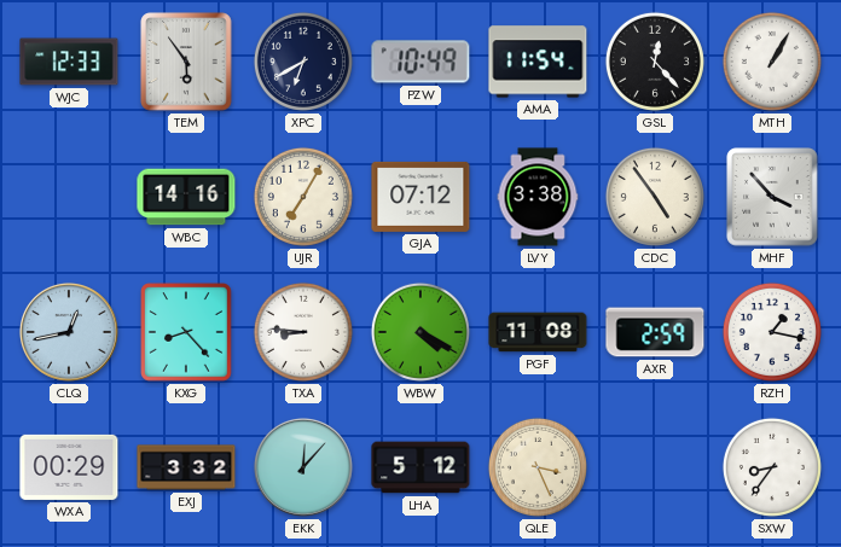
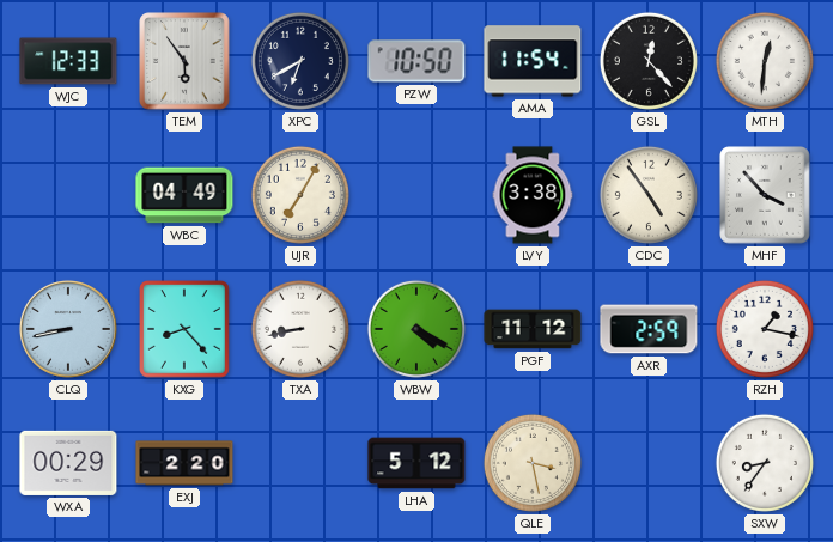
PZW: 10:49 -> 10:50
MTH: 1:05 -> 12:31
WBC: 14:16 -> 04:49
GJA: 07:12 -> none
CLQ: 12:43 -> 8:43
TXA: 8:46 -> 8:43
PGF: 11:08 -> 11:12
EXJ: 3:32 -> 2:20
EKK: 12:07 -> none
QLE: 3:26 -> 3:28
